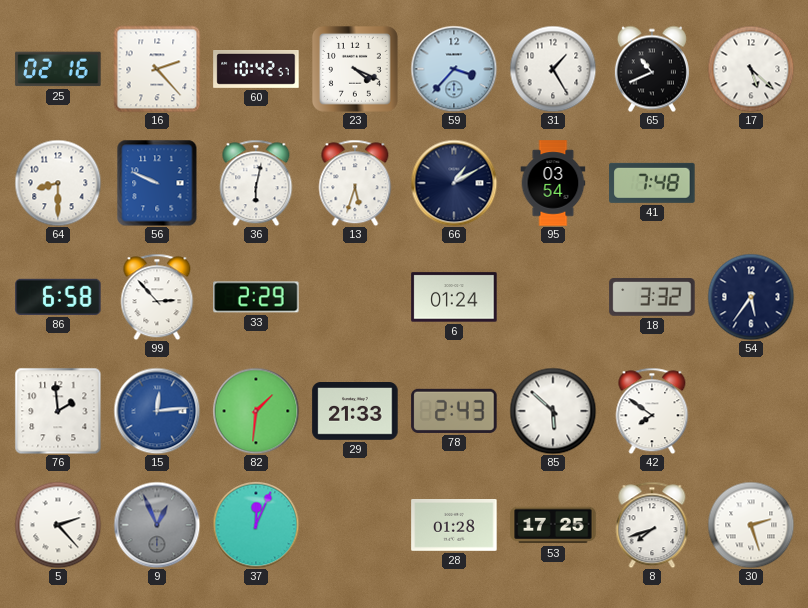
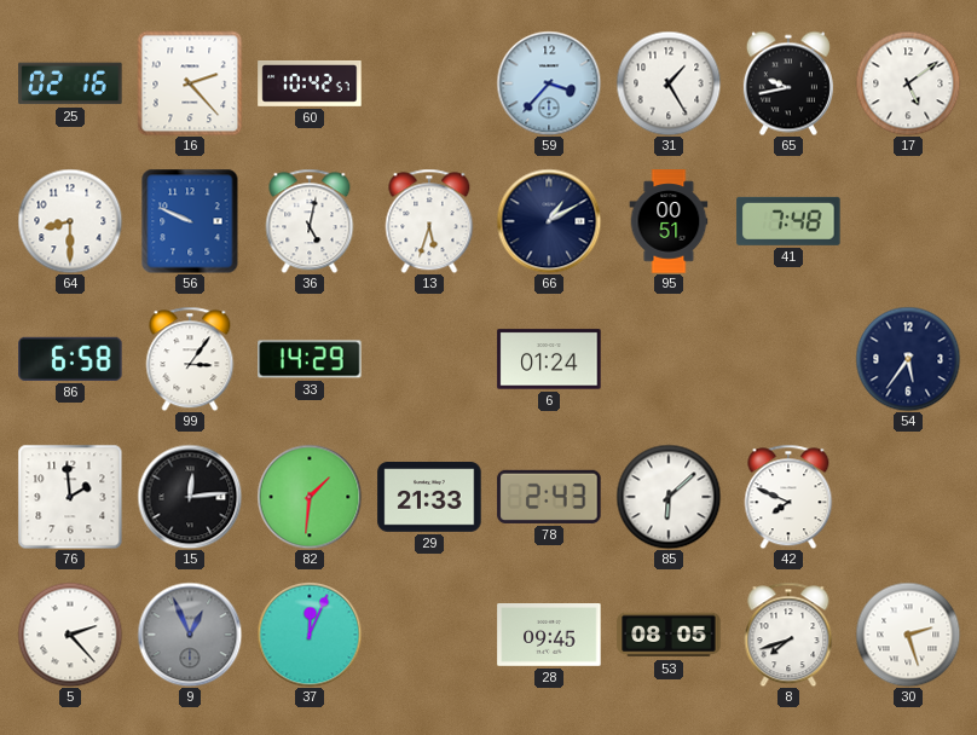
23: 4:19 -> none
65: 10:41 -> 9:43
17: 5:22 -> 5:09
36: 6:02 -> 5:02
95: 03:54 -> 00:51
99: 2:53 -> 3:06
33: 2:29 -> 14:29
18: 3:32 -> none
15 dial: blue -> black
85: 5:52 -> 6:08
42: 7:51 -> 7:49
28: 01:28 -> 09:45
53: 17:25 -> 08:05
